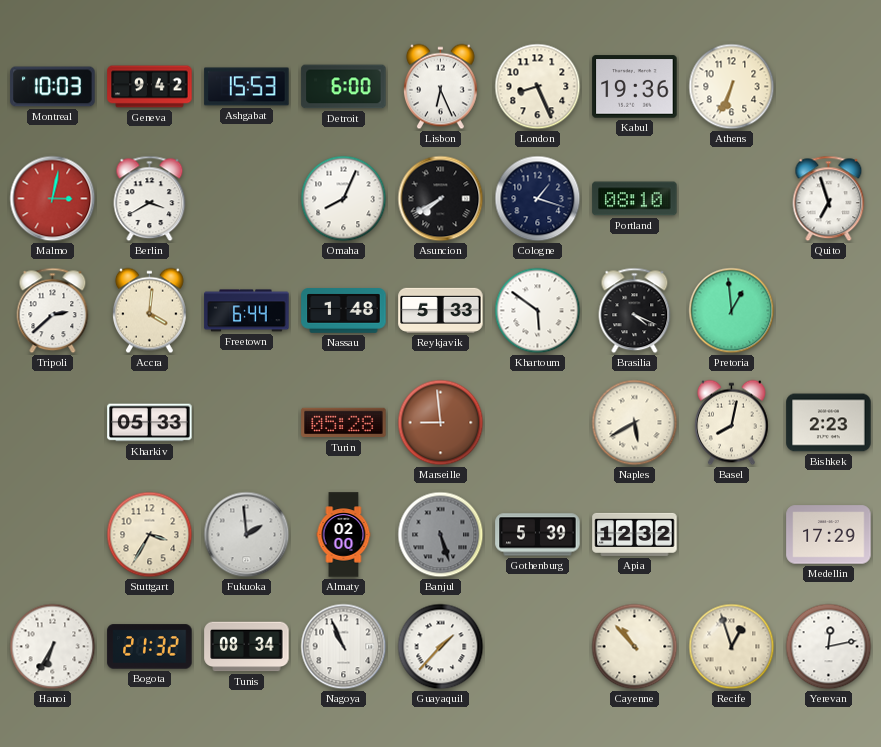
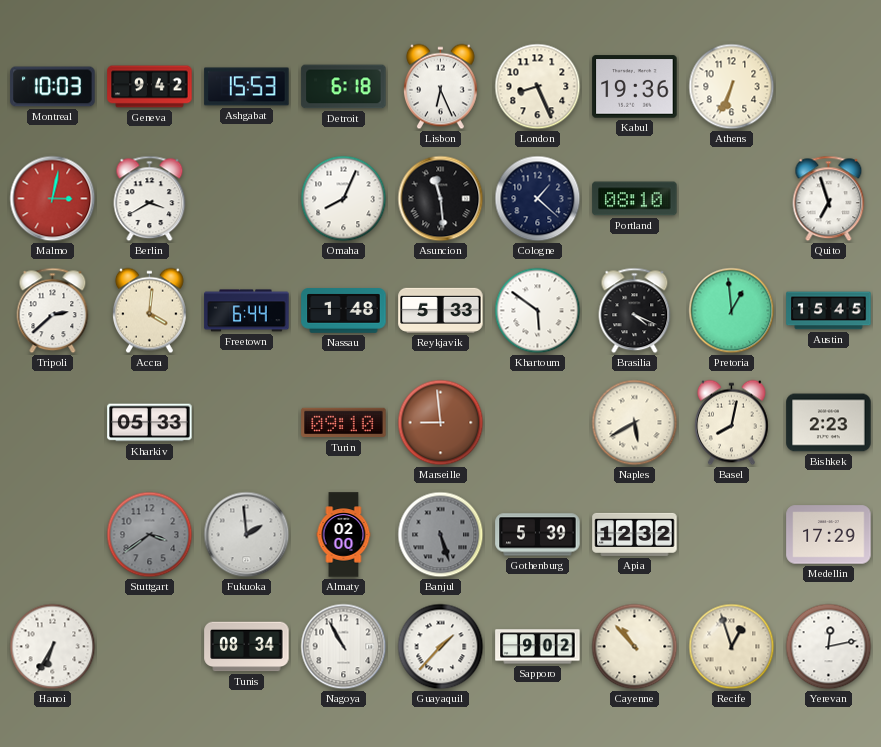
Detroit: 6:00 -> 6:18
Asuncion: 7:40 -> 11:29
Cologne: 1:18 -> 1:22
Austin: none -> 15:45
Turin: 05:28 -> 09:10
Stuttgart: 3:35 -> 3:39
Stuttgart dial: cream -> grey
Bogota: 21:32 -> none
Nagoya: 10:56 -> 10:55
Sapporo: none -> 9:02
